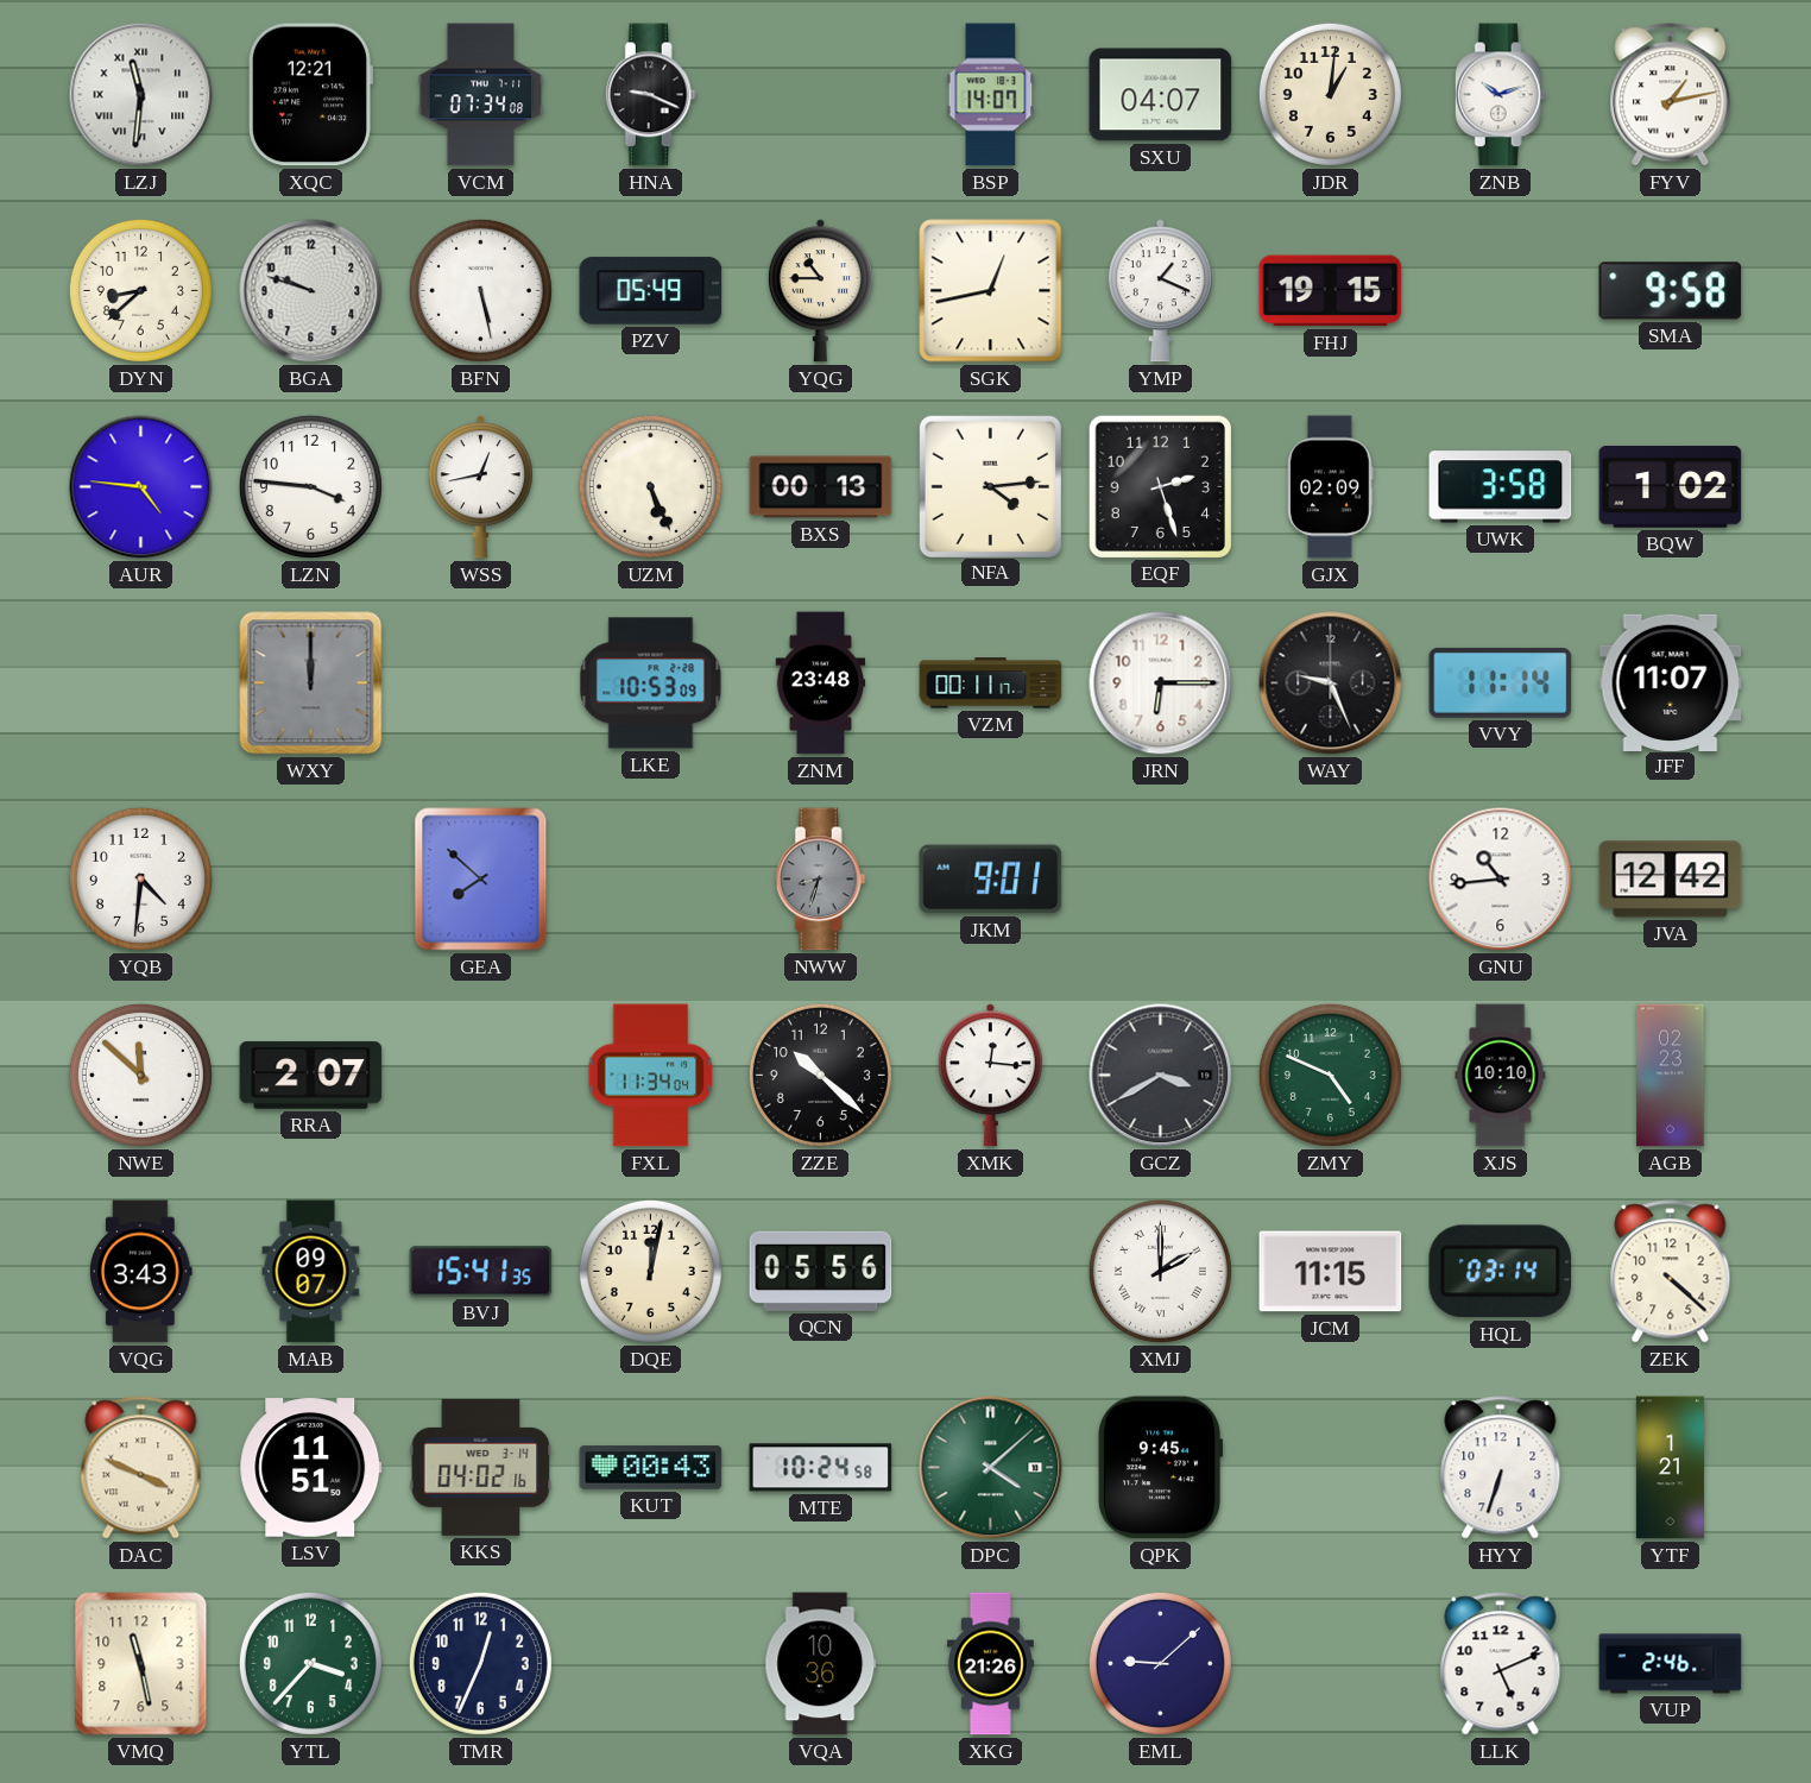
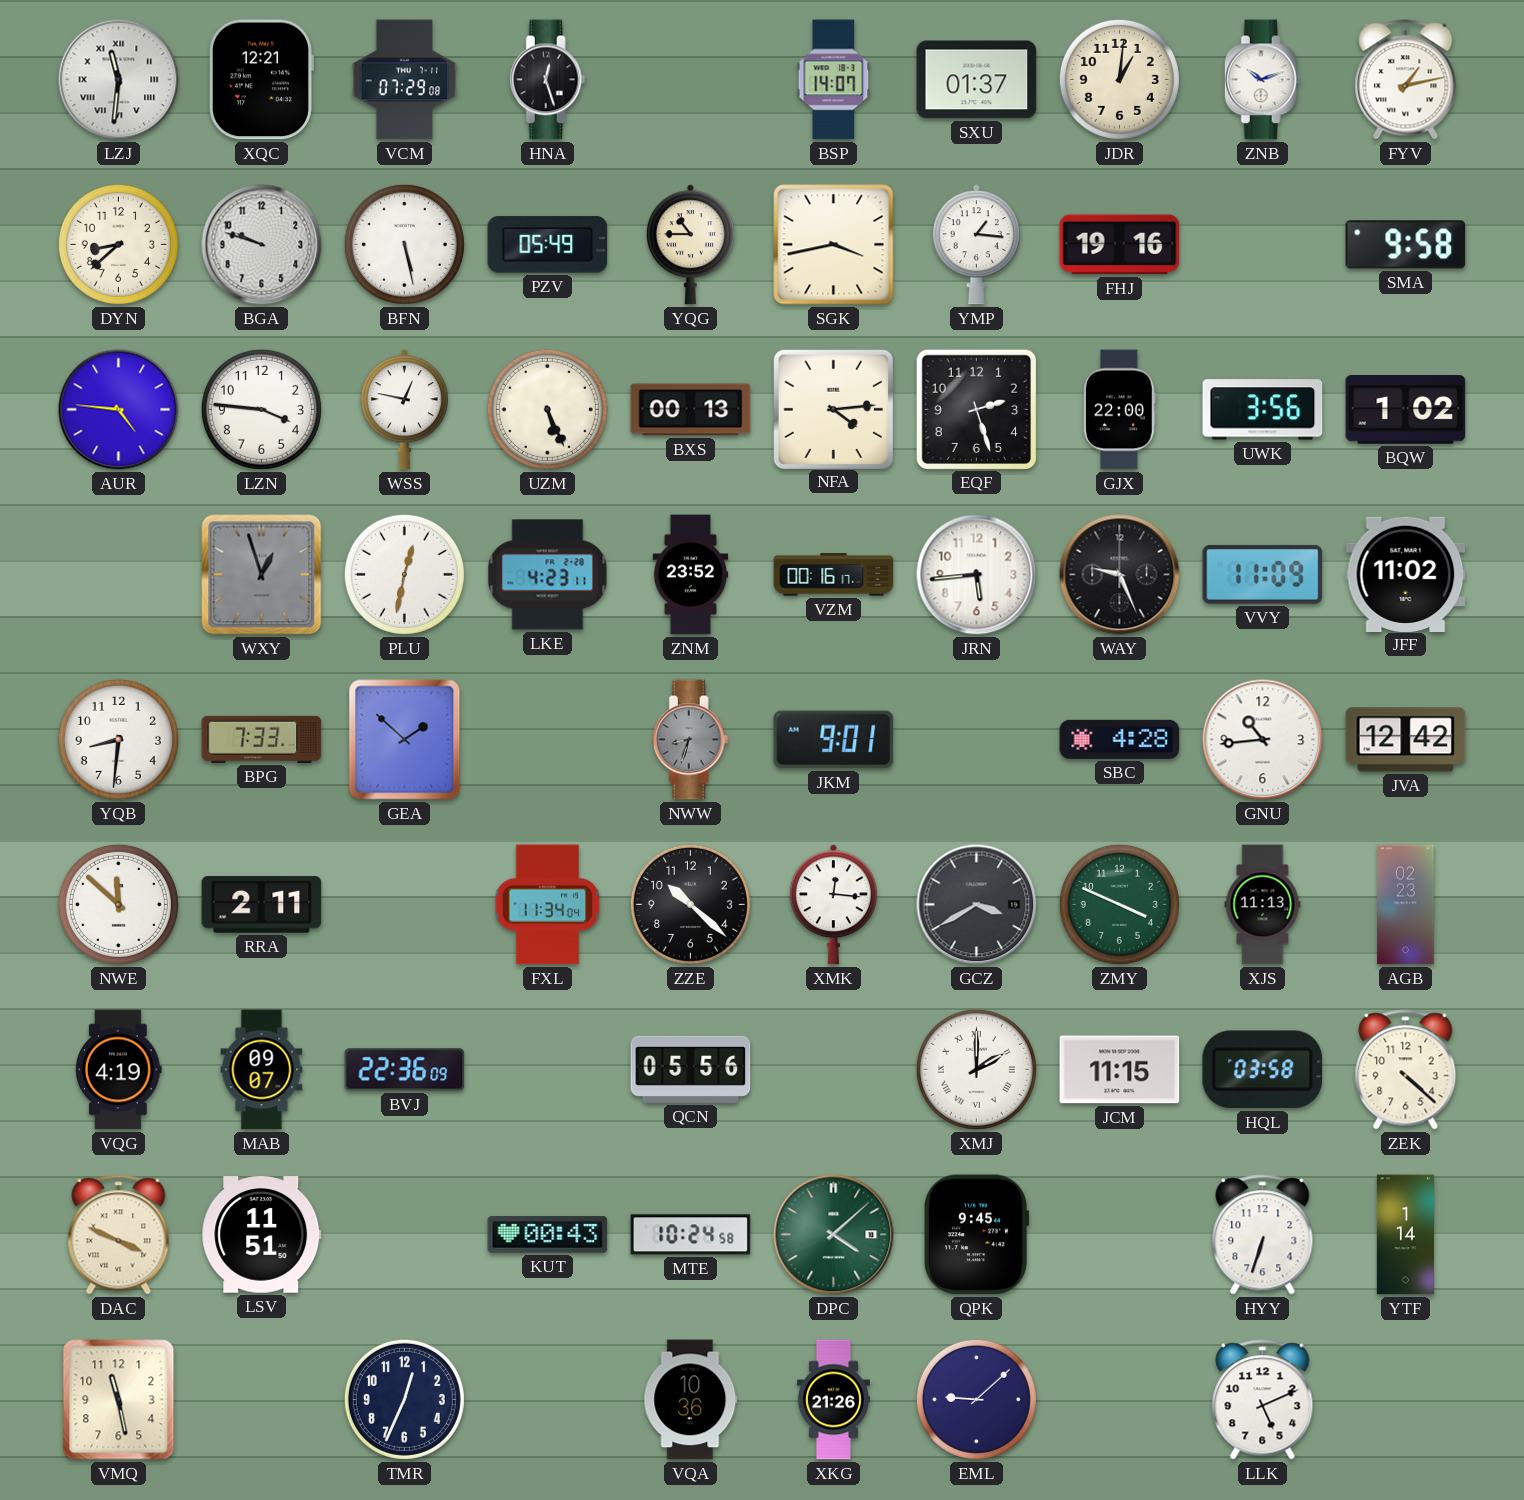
VCM: 07:34 -> 07:29
HNA: 9:19 -> 12:27
SXU: 04:07 -> 01:37
SGK: 12:43 -> 3:43
YMP: 1:19 -> 1:16
FHJ: 19:15 -> 19:16
WSS: 12:43 -> 12:47
GJX: 02:09 -> 22:00
UWK: 3:58 -> 3:56
WXY: 12:00 -> 12:57
PLU: none -> 12:32
LKE: 10:53 -> 4:23
ZNM: 23:48 -> 23:52
VZM: 00:11 -> 00:16
JRN: 6:15 -> 5:44
VVY: 11:14 -> 11:09
JFF: 11:07 -> 11:02
YQB: 4:31 -> 8:31
BPG: none -> 7:33
GEA: 7:52 -> 1:52
SBC: none -> 4:28
RRA: 2:07 -> 2:11
ZMY: 4:49 -> 3:49
XJS: 10:10 -> 11:13
VQG: 3:43 -> 4:19
BVJ: 15:41 -> 22:36
DQE: 12:02 -> none
HQL: 03:14 -> 03:58
KKS: 04:02 -> none
YTF: 1:21 -> 1:14
YTL: 3:37 -> none
VUP: 2:46 -> none
